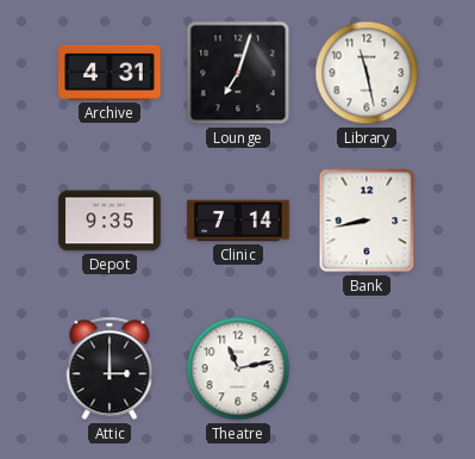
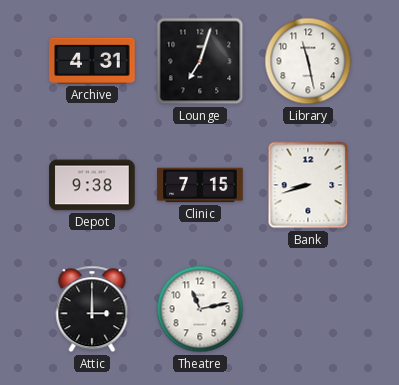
Depot: 9:35 -> 9:38
Clinic: 7:14 -> 7:15
Bank: 8:43 -> 8:42
